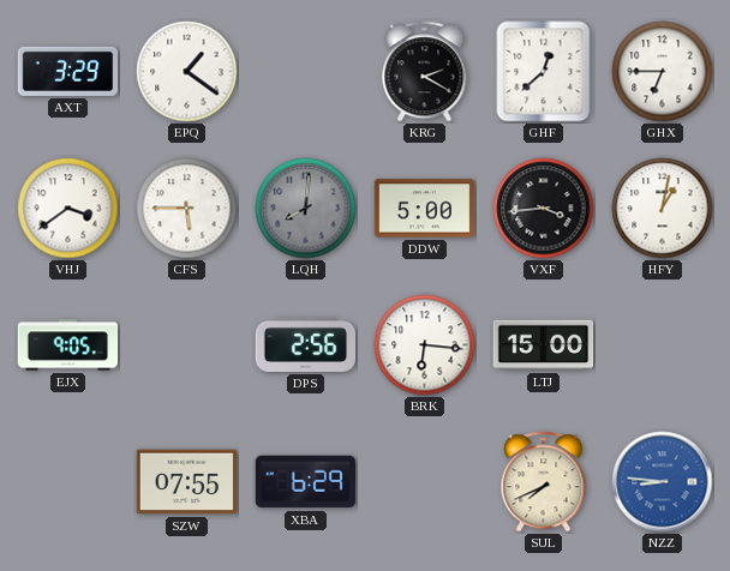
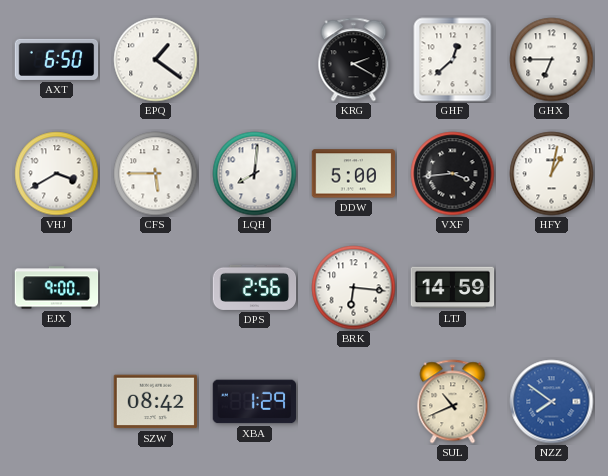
AXT: 3:29 -> 6:50
VHJ: 3:39 -> 3:40
LQH dial: grey -> white
EJX: 9:05 -> 9:00
LTJ: 15:00 -> 14:59
SZW: 07:55 -> 08:42
XBA: 6:29 -> 1:29
SUL: 7:41 -> 10:41
NZZ: 8:46 -> 7:51
